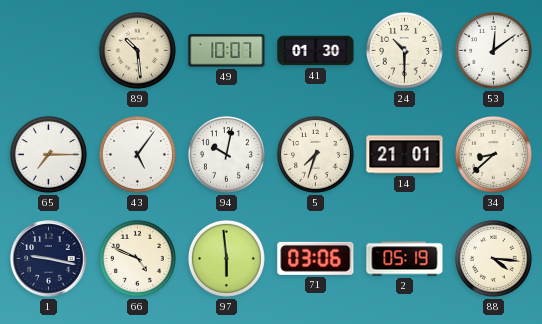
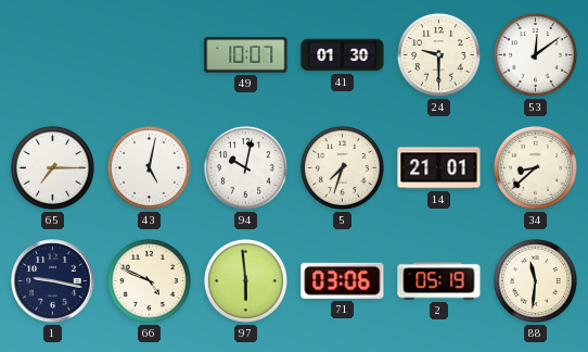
89: 10:29 -> none
24: 10:30 -> 9:30
43: 5:06 -> 5:02
88: 4:16 -> 11:31
